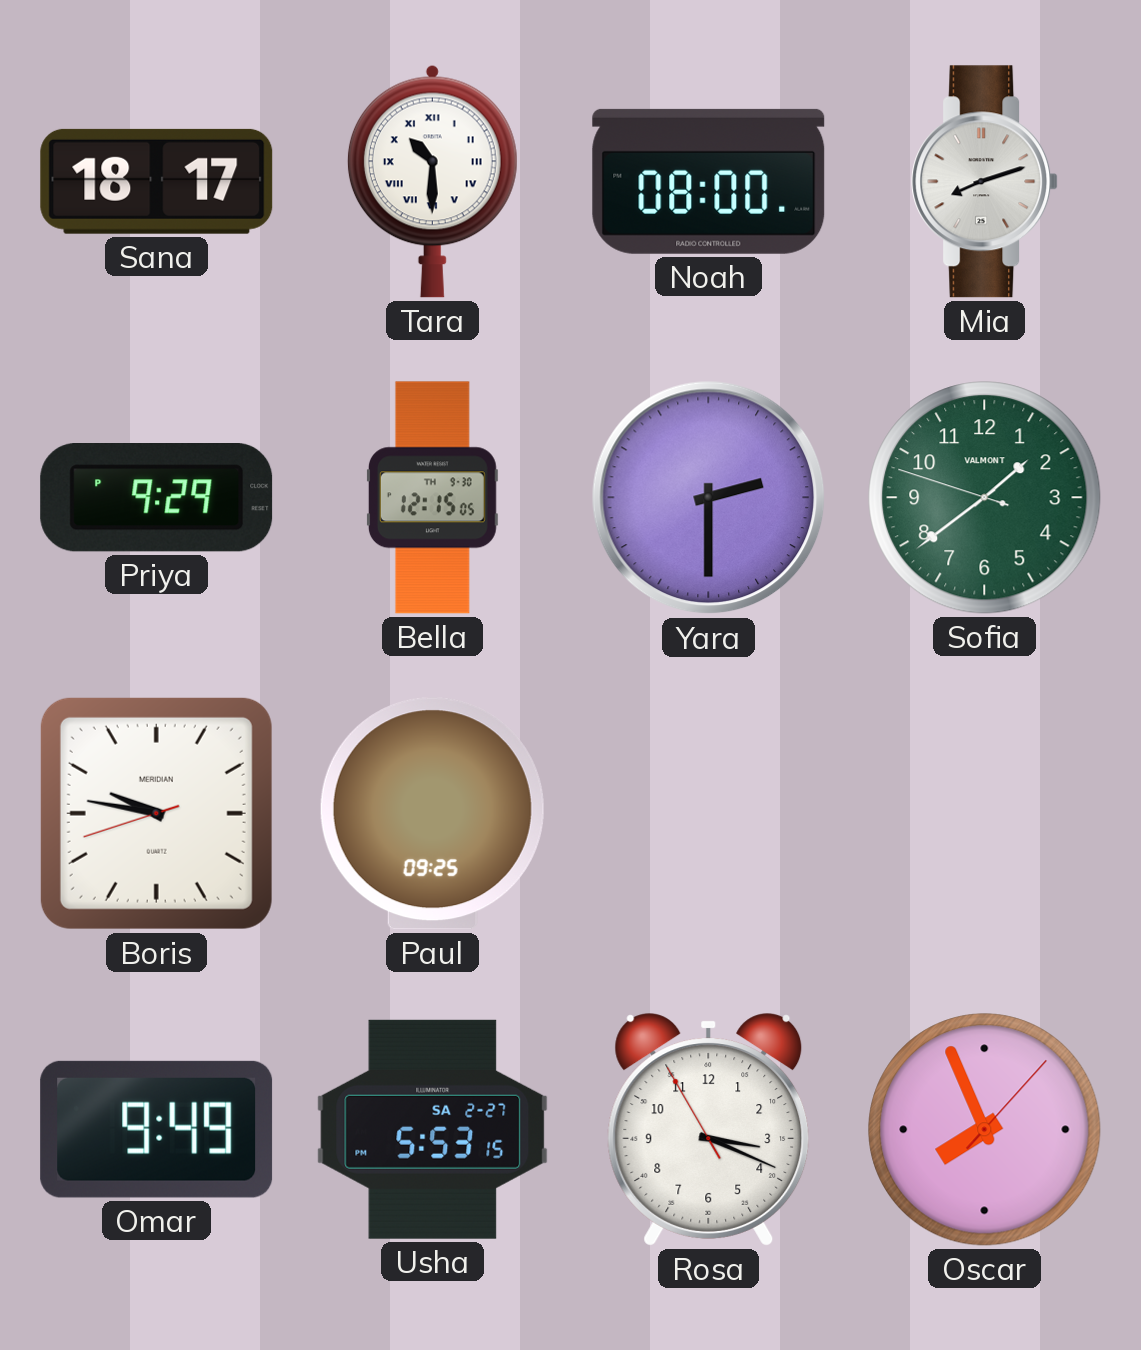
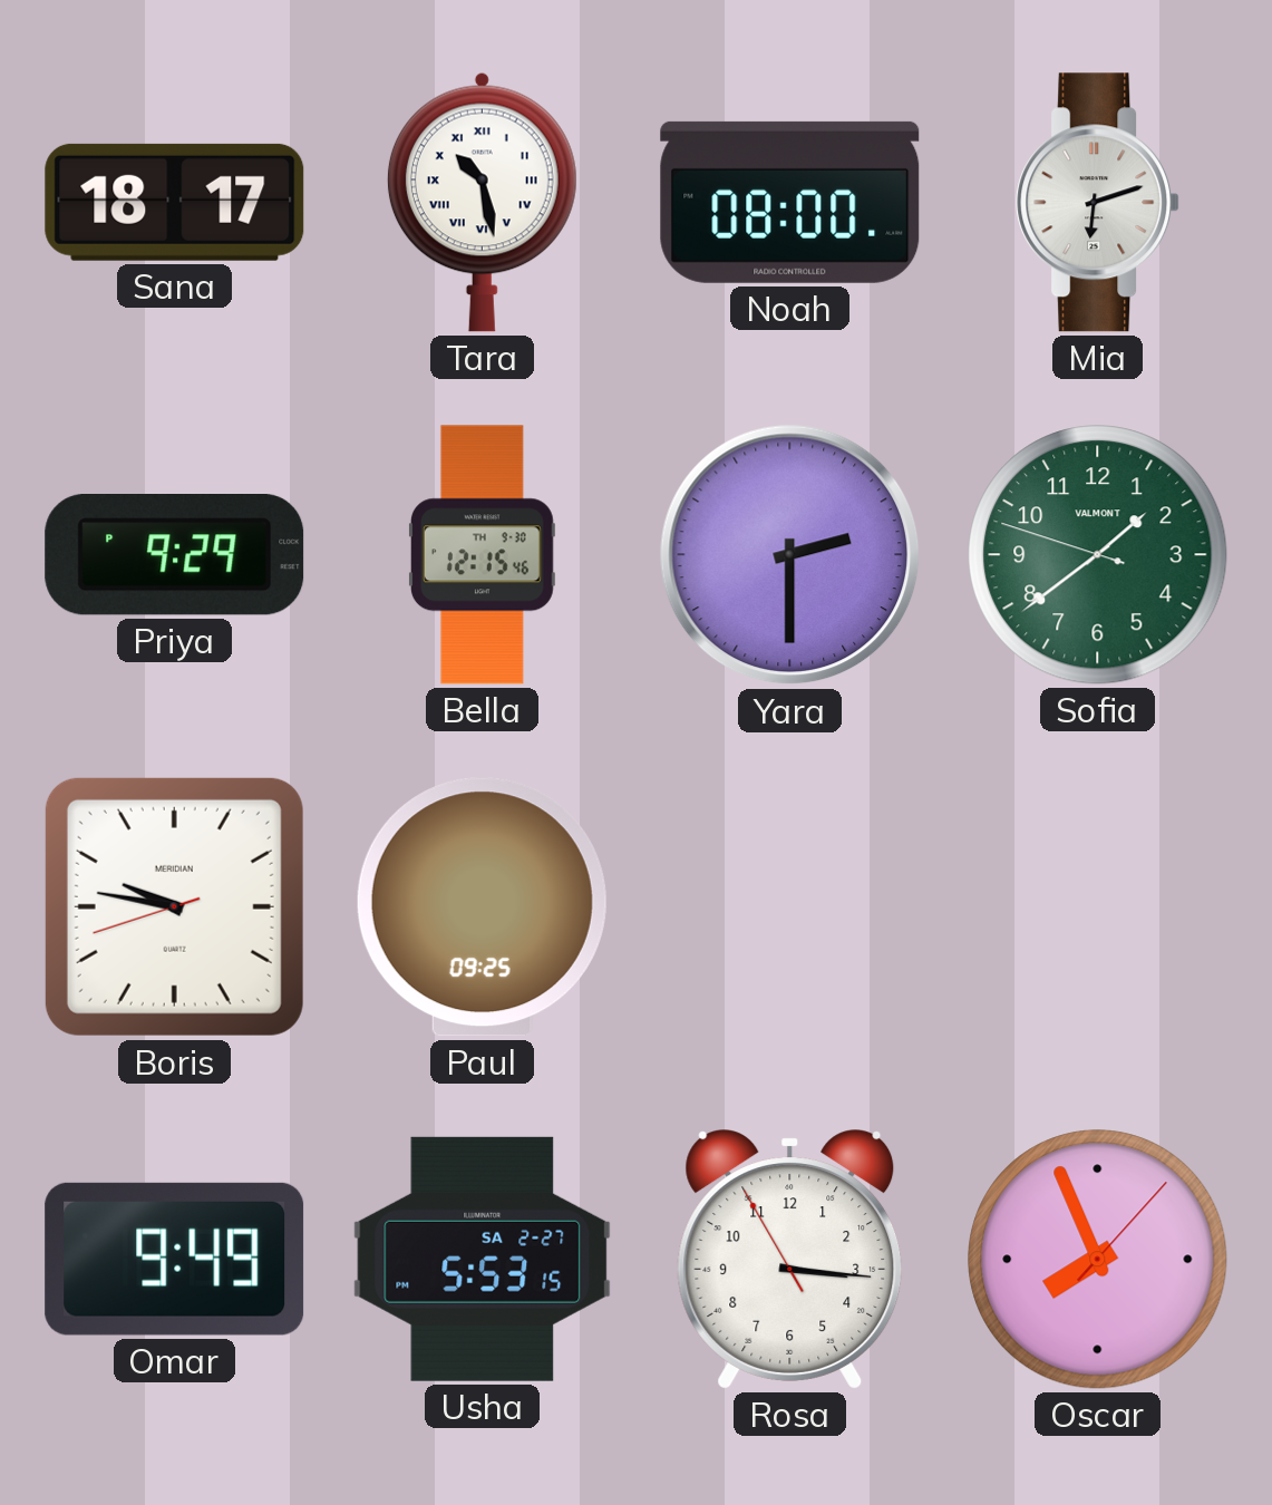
Tara: 10:30 -> 10:28
Mia: 8:12 -> 6:12
Bella: 12:15:05 -> 12:15:46
Rosa: 3:18 -> 3:15
